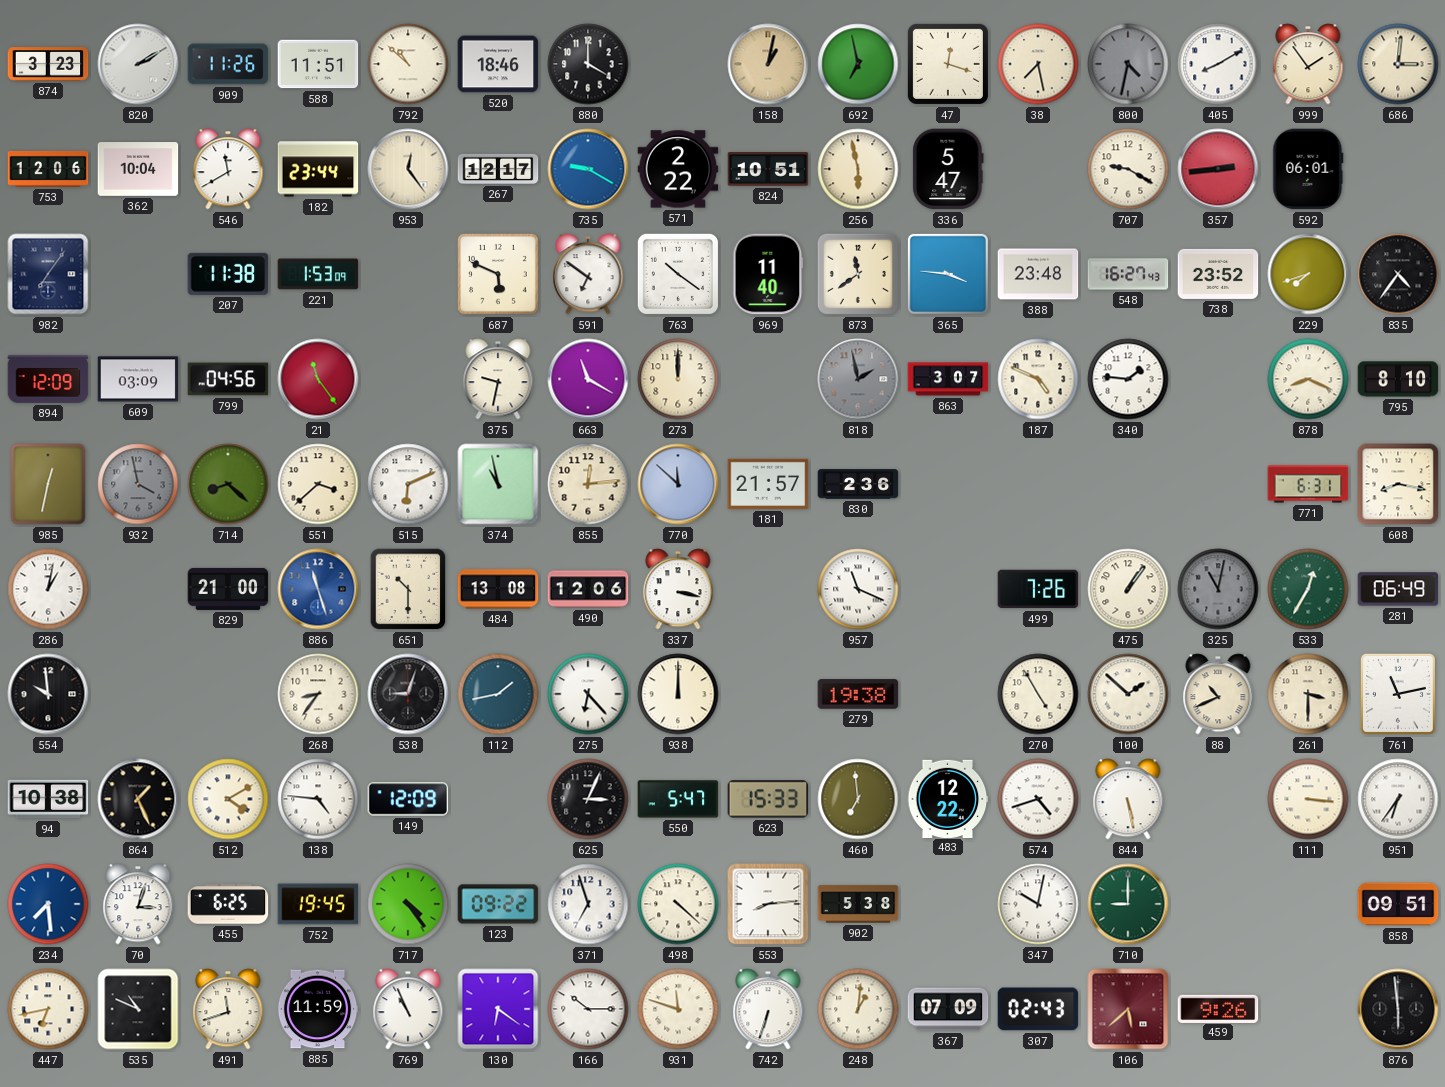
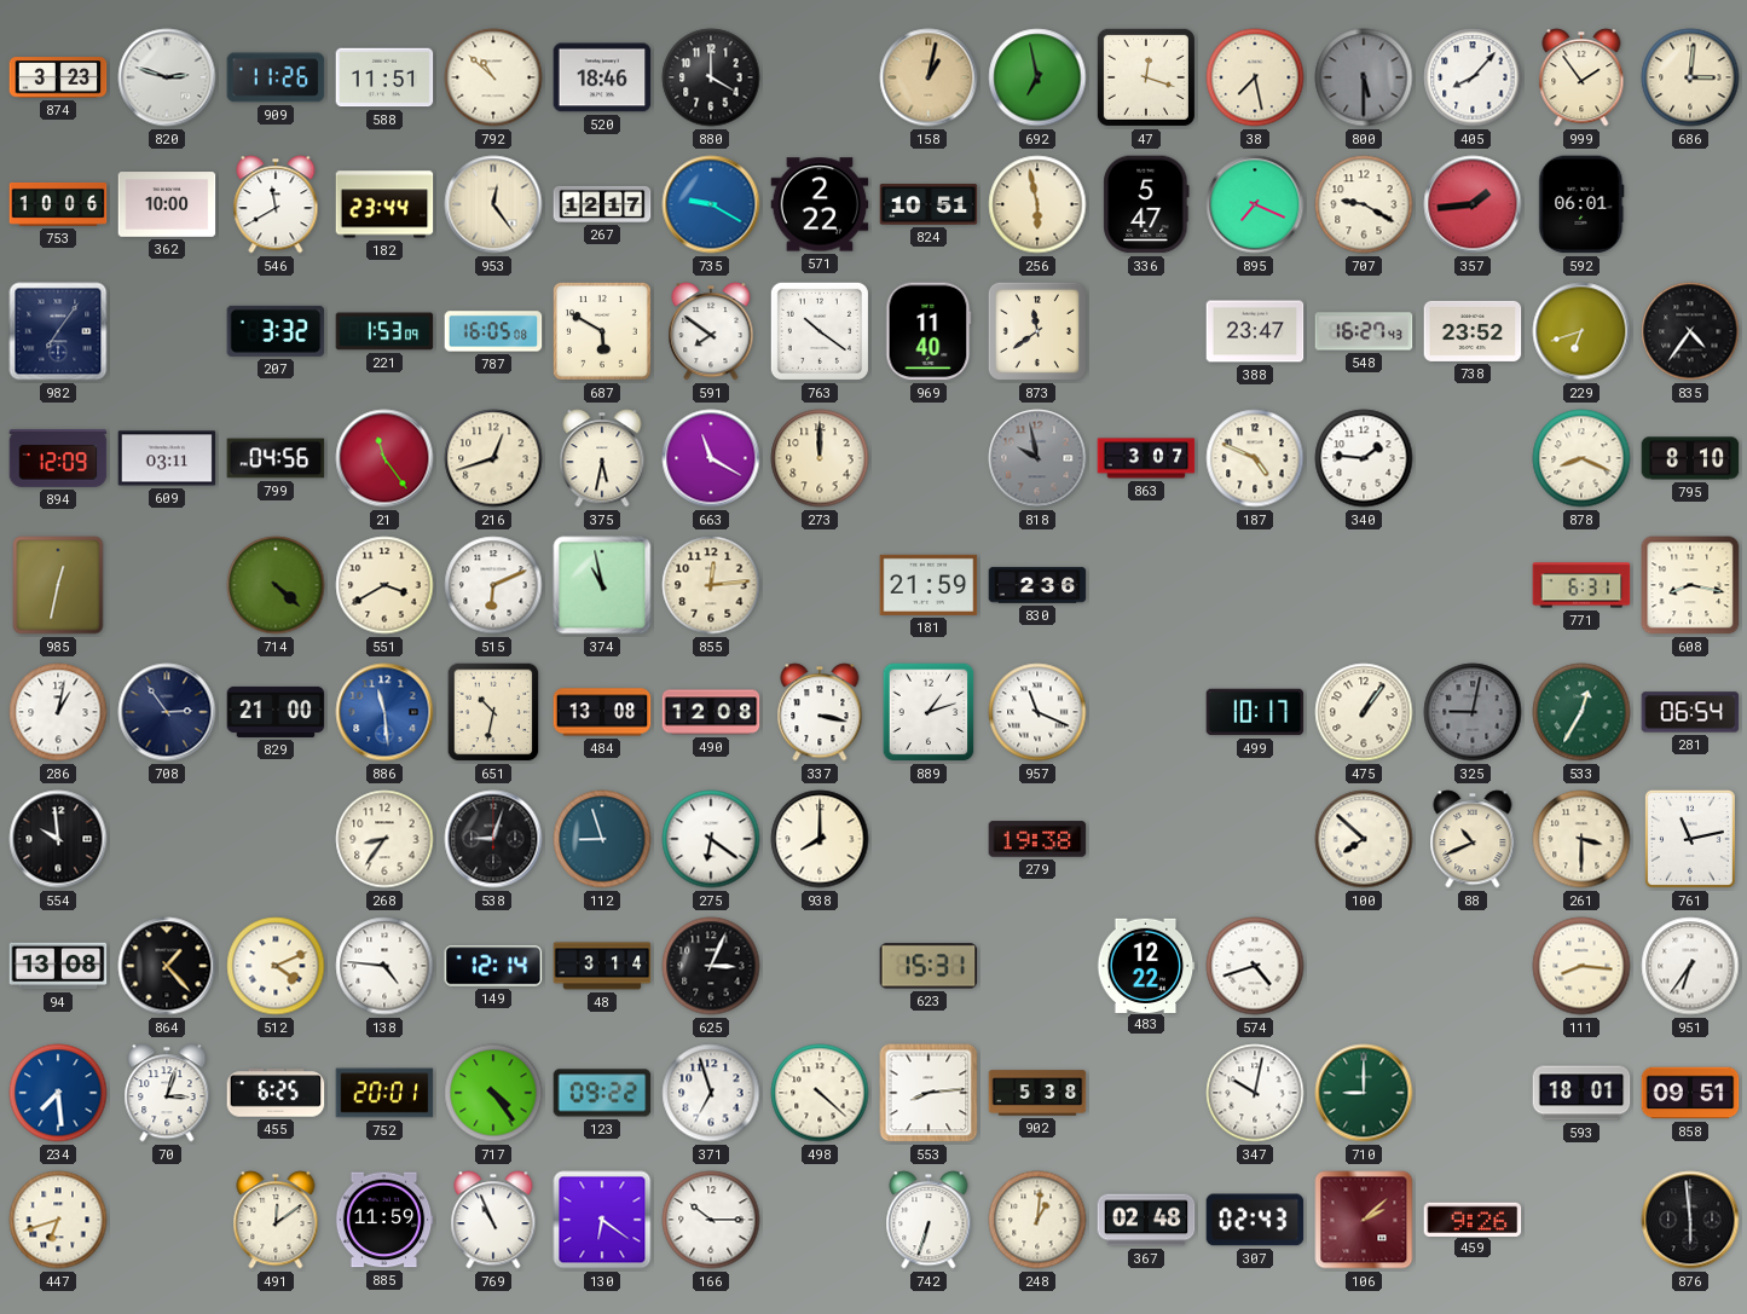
820: 2:10 -> 2:48
800: 4:32 -> 5:30
405: 8:10 -> 8:07
753: 12:06 -> 10:06
362: 10:04 -> 10:00
895: none -> 7:19
357: 2:44 -> 1:44
207: 11:38 -> 3:32
787: none -> 16:05
687: 5:49 -> 5:50
591: 6:51 -> 7:51
365: 3:46 -> none
388: 23:48 -> 23:47
229: 7:42 -> 6:42
609: 03:09 -> 03:11
216: none -> 12:42
375: 9:32 -> 5:32
818: 1:58 -> 9:58
932: 3:58 -> none
714: 8:22 -> 4:22
551: 3:38 -> 3:40
770: 11:52 -> none
181: 21:57 -> 21:59
708: none -> 2:54
886: 11:27 -> 11:29
651: 10:30 -> 10:32
490: 12:06 -> 12:08
889: none -> 1:12
499: 7:26 -> 10:17
325: 11:02 -> 9:02
281: 06:49 -> 06:54
112: 1:43 -> 8:57
275: 6:23 -> 6:21
938: 12:00 -> 8:00
270: 4:55 -> none
100: 1:52 -> 7:52
94: 10:38 -> 13:08
864: 1:26 -> 1:23
512: 4:10 -> 4:11
149: 12:09 -> 12:14
48: none -> 3:14
550: 5:47 -> none
623: 15:33 -> 15:31
460: 6:59 -> none
844: 5:28 -> none
111: 3:16 -> 8:16
752: 19:45 -> 20:01
593: none -> 18:01
447: 6:43 -> 6:42
535: 10:49 -> none
491: 11:42 -> 12:09
931: 11:48 -> none
367: 07:09 -> 02:48
106: 5:38 -> 2:08
